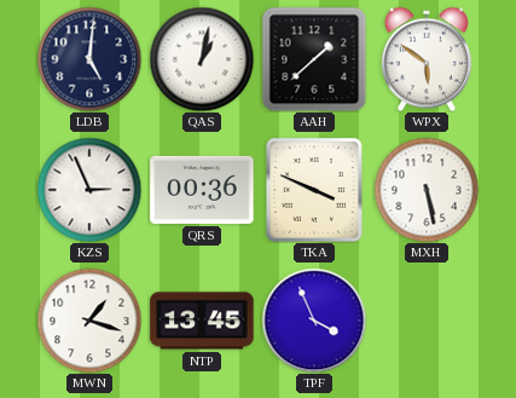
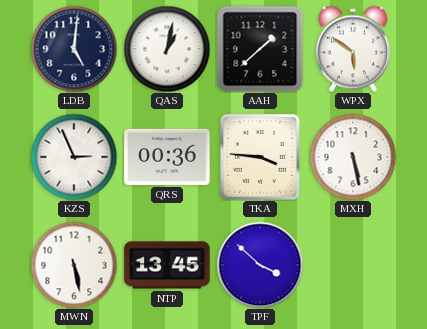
TKA: 3:49 -> 3:46
MWN: 1:18 -> 5:28
TPF: 3:56 -> 3:52
